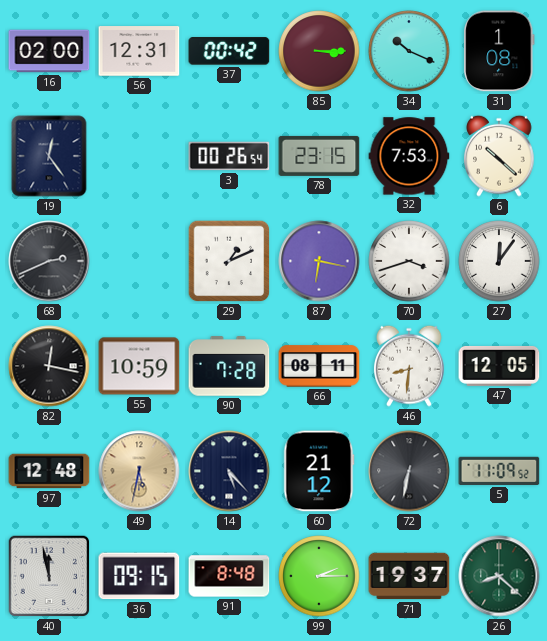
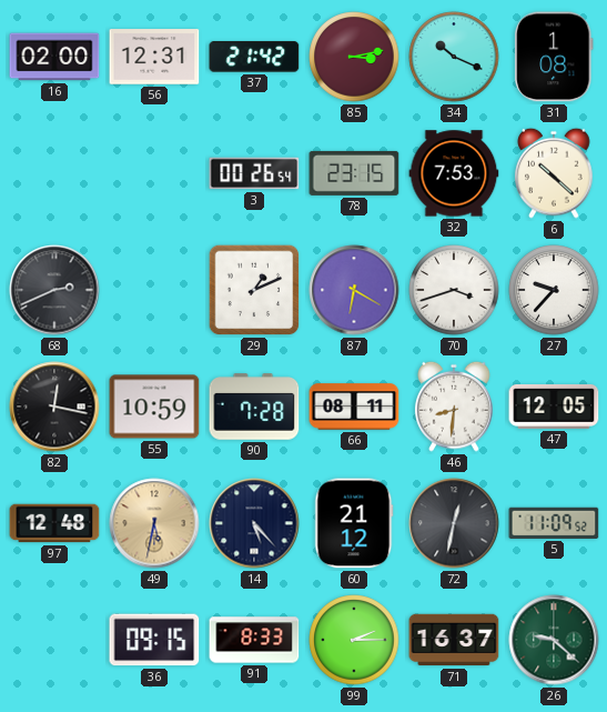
37: 00:42 -> 21:42
85: 3:15 -> 3:13
19: 12:24 -> none
87: 6:17 -> 6:20
27: 12:06 -> 9:37
72: 6:32 -> 12:32
40: 11:58 -> none
91: 8:48 -> 8:33
71: 19:37 -> 16:37
26: 8:22 -> 9:22
